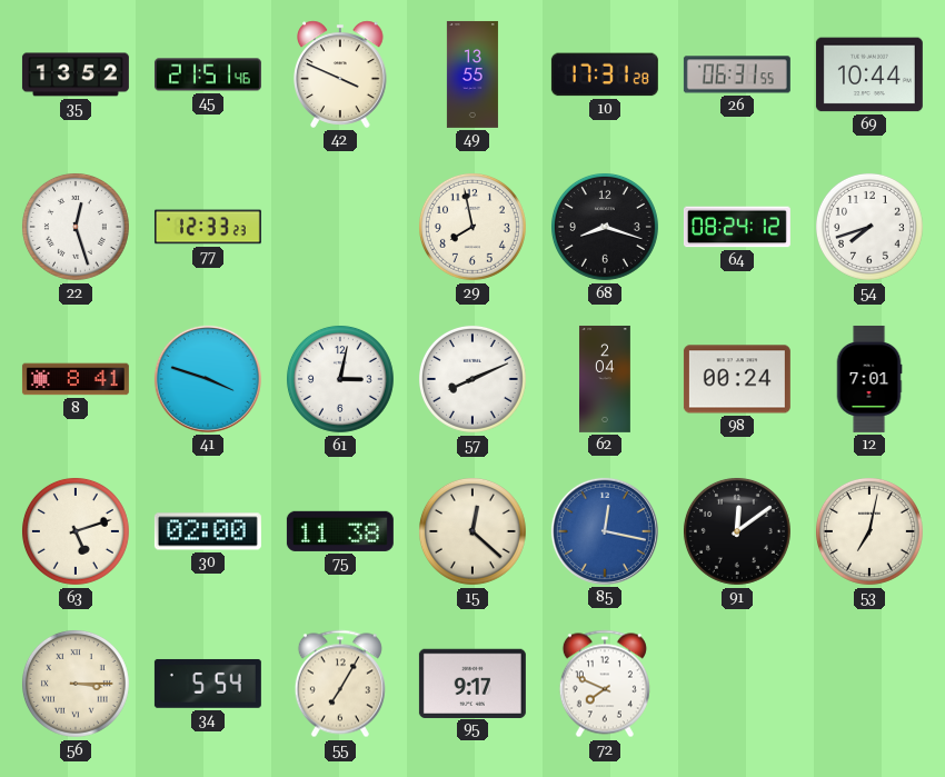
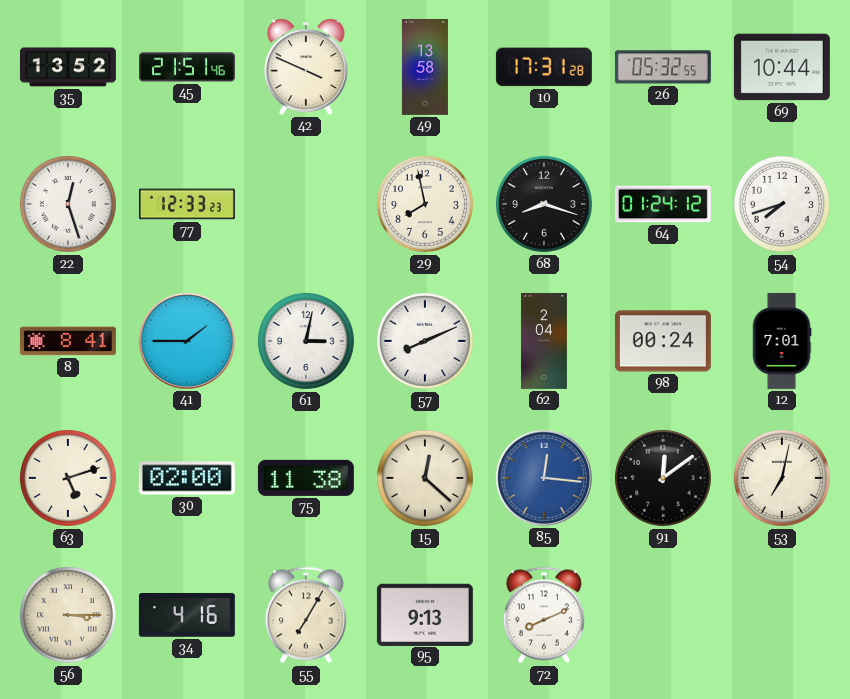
49: 13:55 -> 13:58
26: 06:31 -> 05:32
64: 08:24 -> 01:24
41: 3:48 -> 1:45
85: 12:17 -> 12:16
34: 5:54 -> 4:16
95: 9:17 -> 9:13
72: 7:49 -> 8:11
